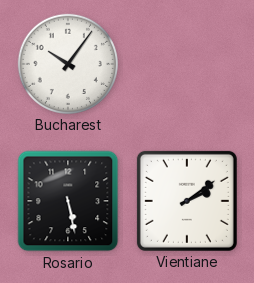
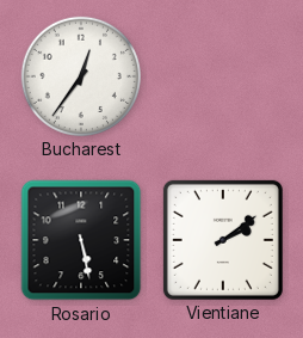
Bucharest: 10:06 -> 12:36
